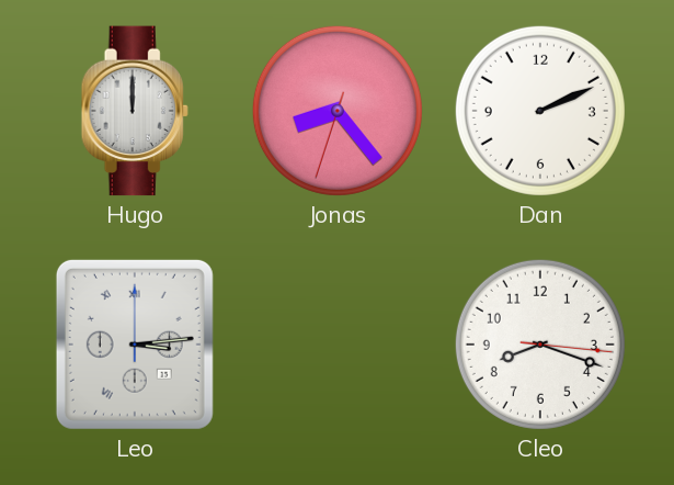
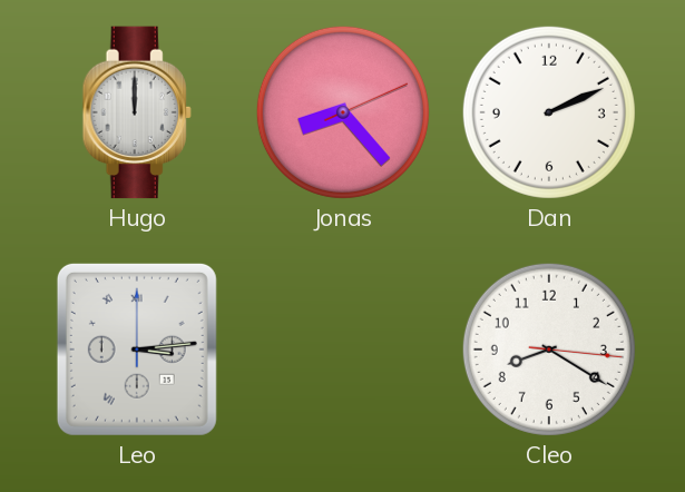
Jonas: 8:23:33 -> 8:23:11
Cleo: 8:18 -> 8:20
